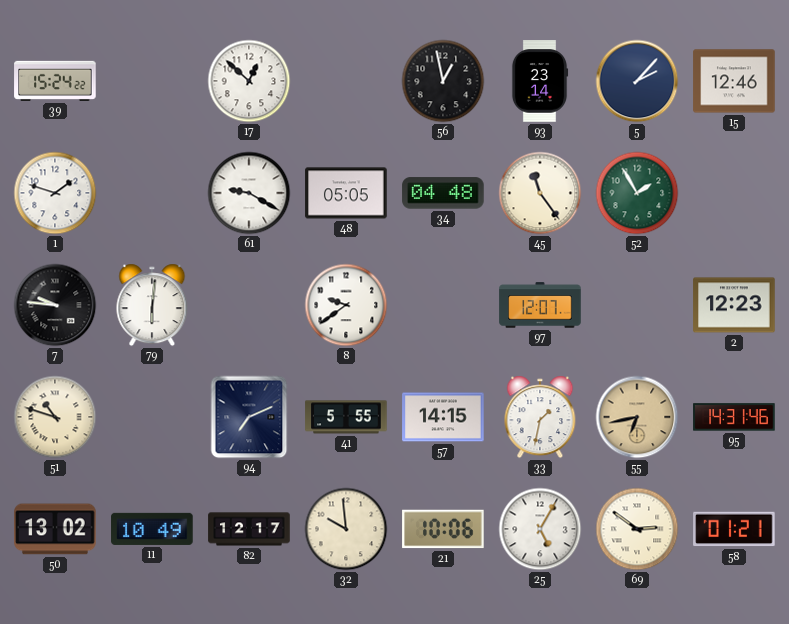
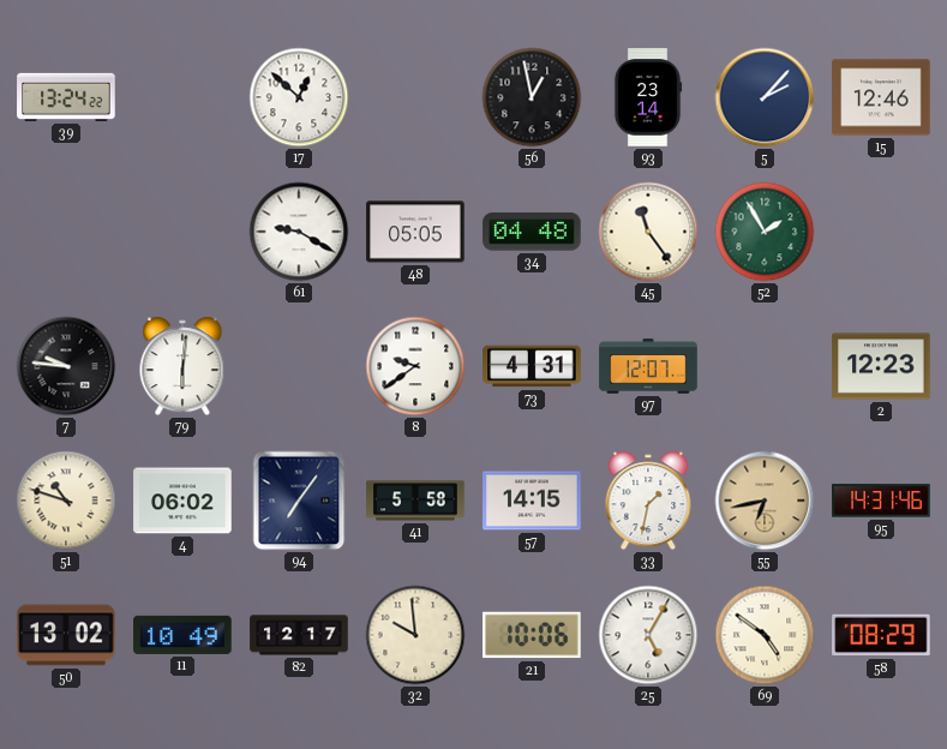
39: 15:24 -> 13:24
1: 1:48 -> none
73: none -> 4:31
4: none -> 06:02
94: 7:11 -> 7:06
41: 5:55 -> 5:58
69: 2:51 -> 4:51
58: 01:21 -> 08:29
